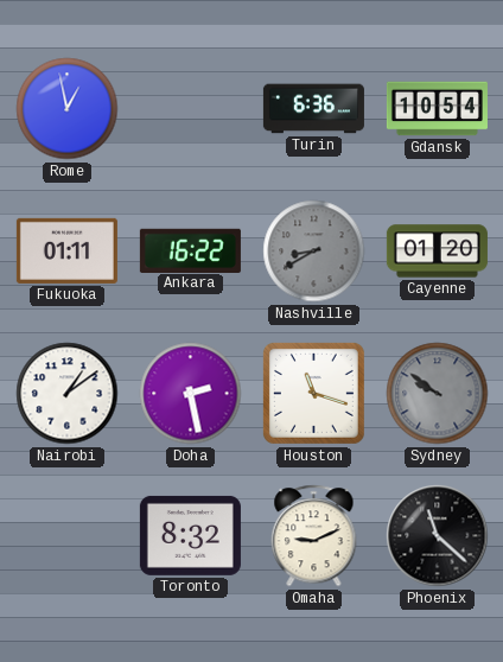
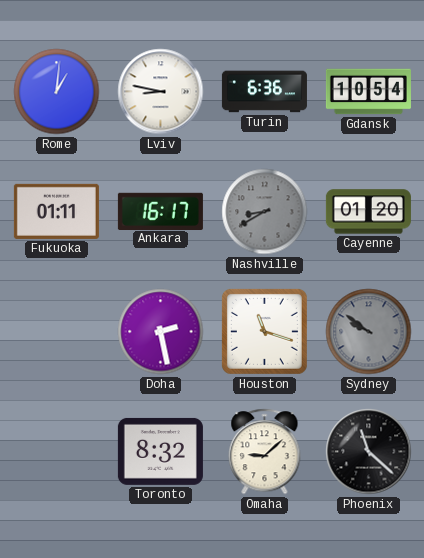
Rome: 12:58 -> 1:01
Lviv: none -> 8:47
Ankara: 16:22 -> 16:17
Nairobi: 1:09 -> none
Omaha: 9:11 -> 9:08
